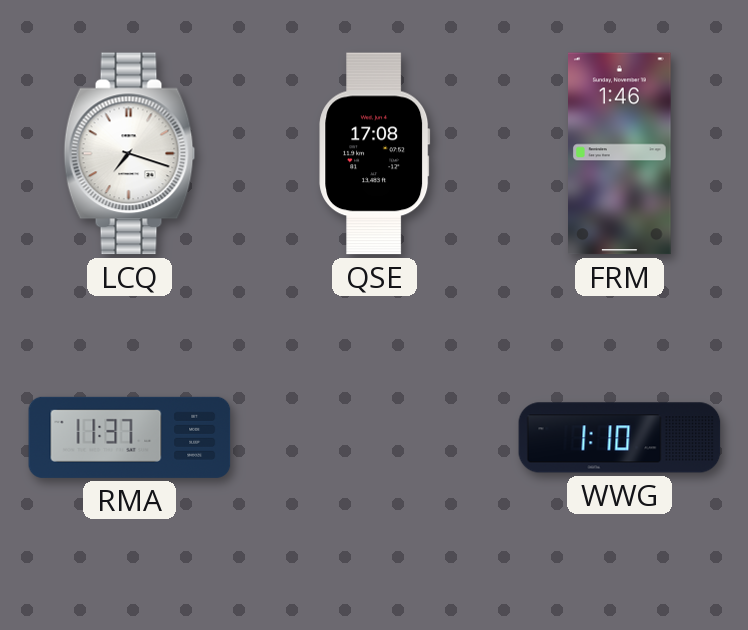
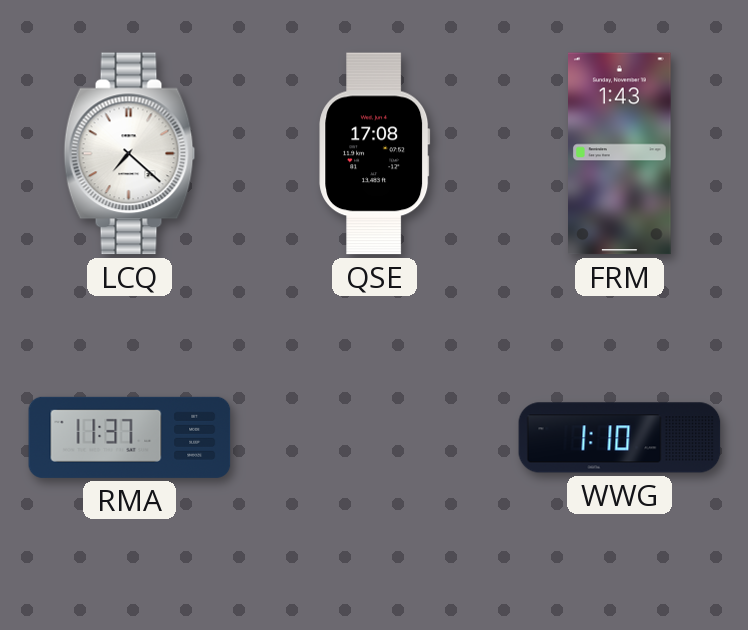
LCQ: 7:18 -> 7:22
FRM: 1:46 -> 1:43
